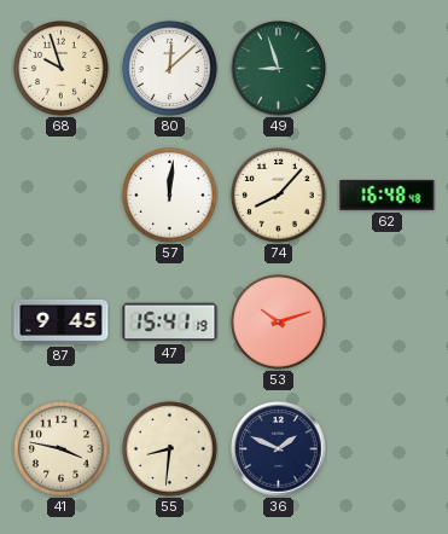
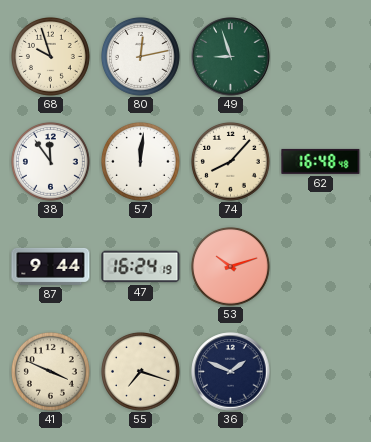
80: 12:08 -> 12:13
38: none -> 11:54
87: 9:45 -> 9:44
47: 15:41 -> 16:24
41: 3:47 -> 3:49
55: 8:31 -> 7:18
